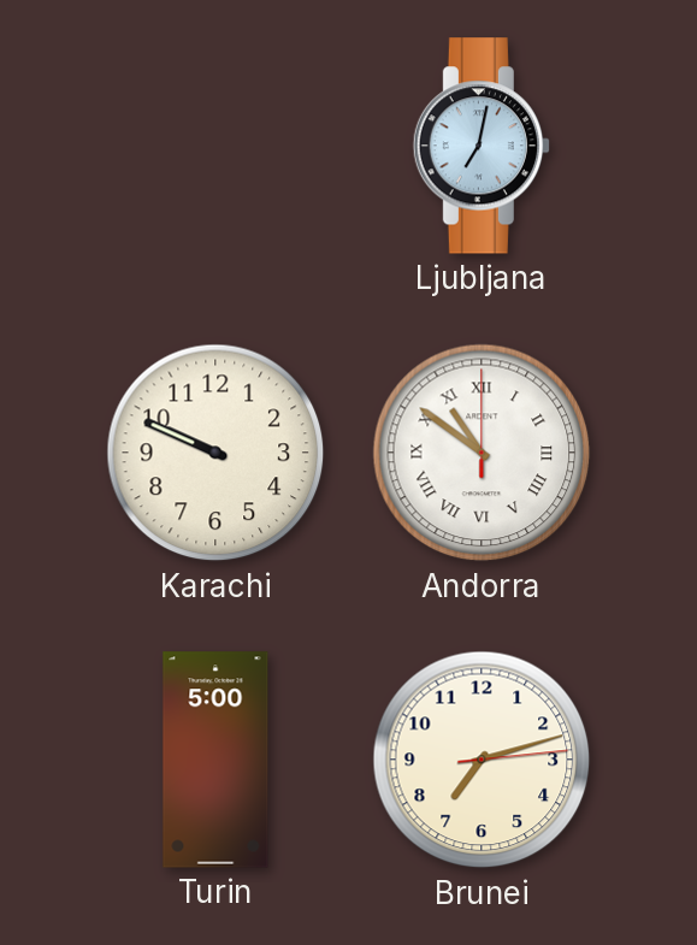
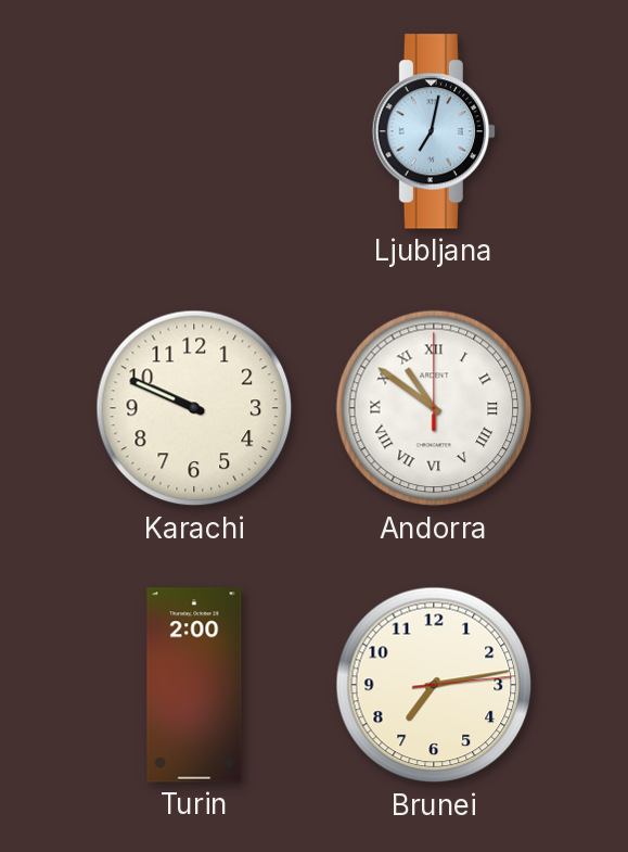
Turin: 5:00 -> 2:00
Brunei: 7:12 -> 7:13
